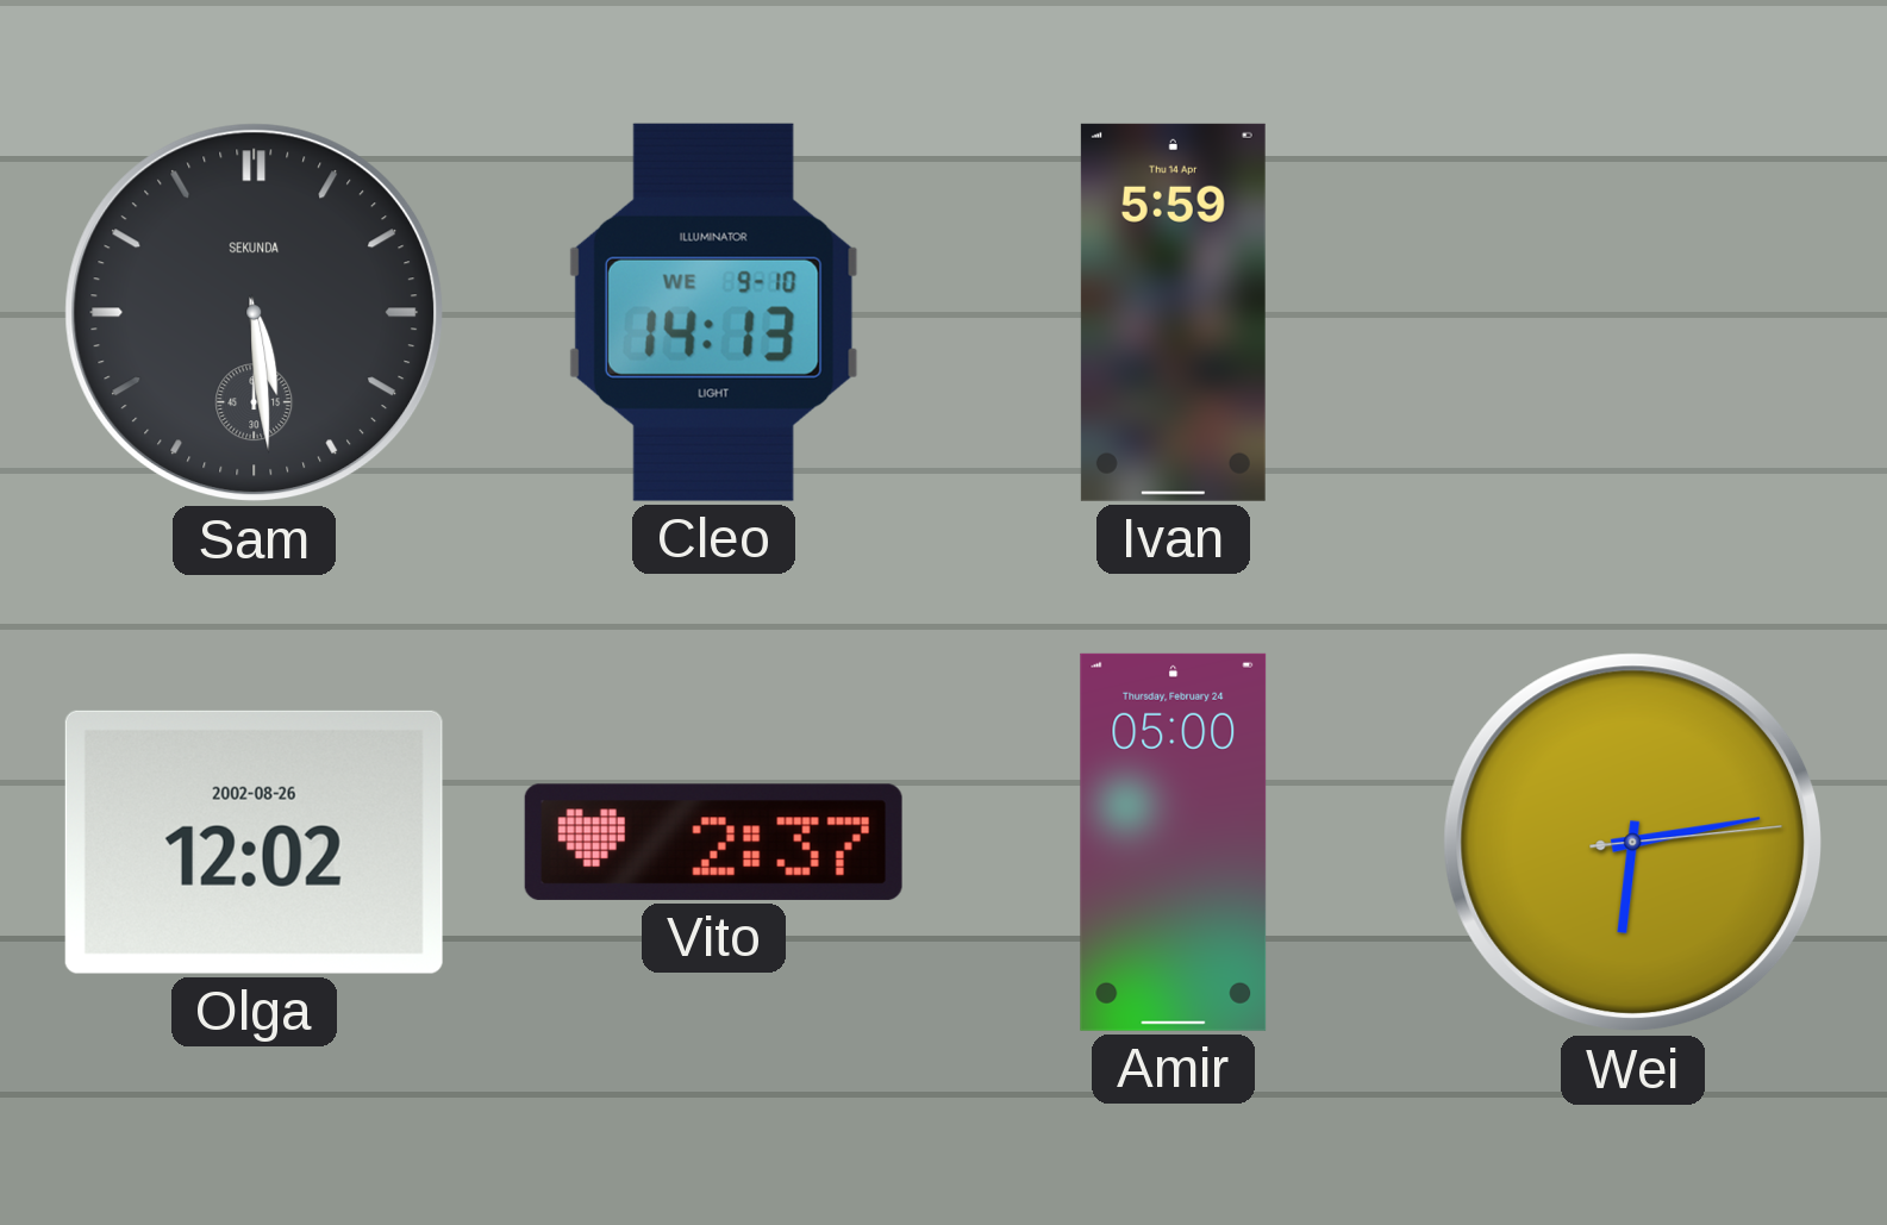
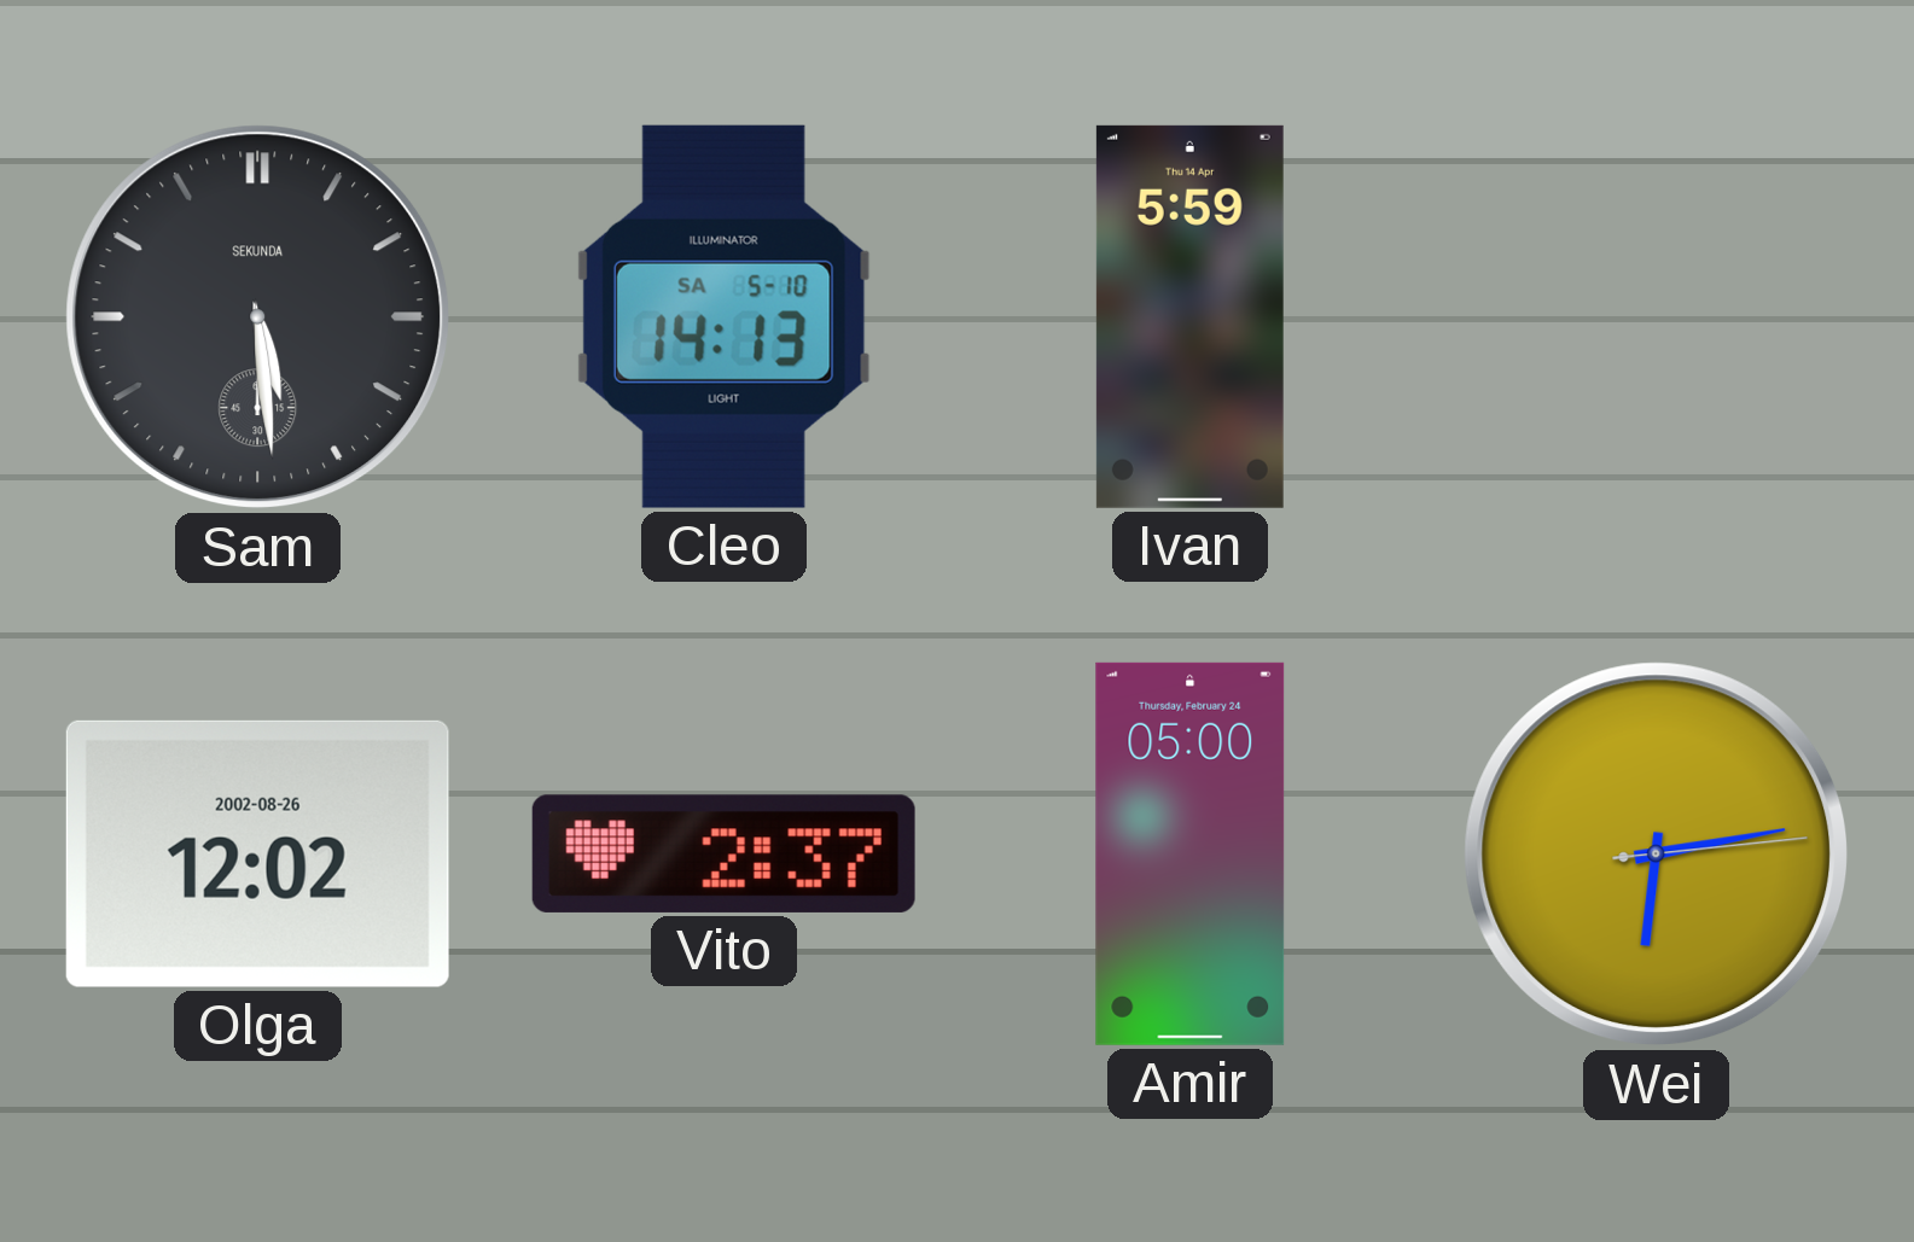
Cleo date: WE 9-10 -> SA 5-10
